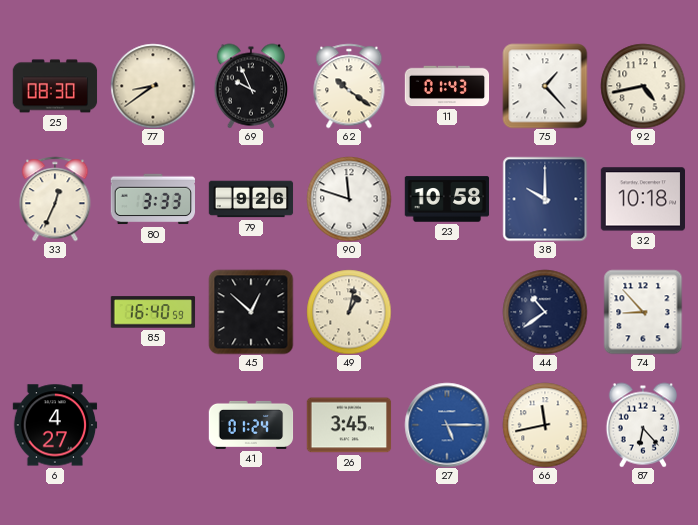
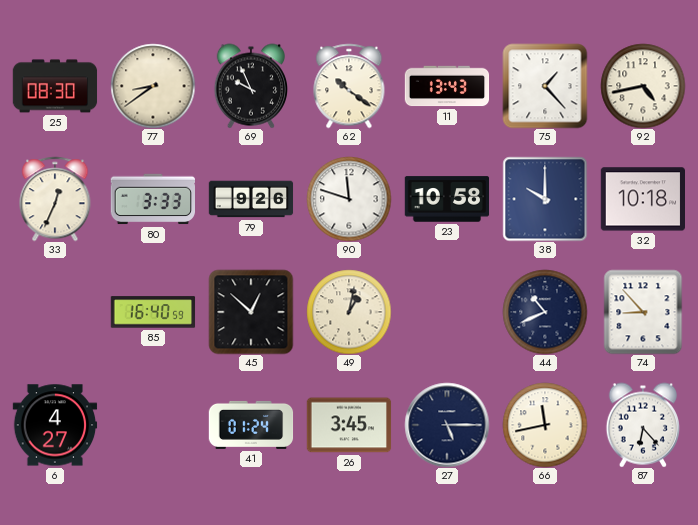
11: 01:43 -> 13:43
44: 10:39 -> 10:41
27 dial: blue -> navy
